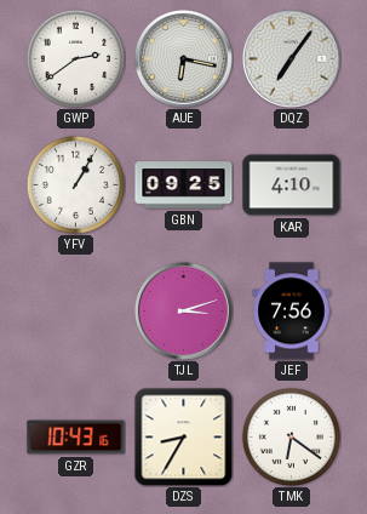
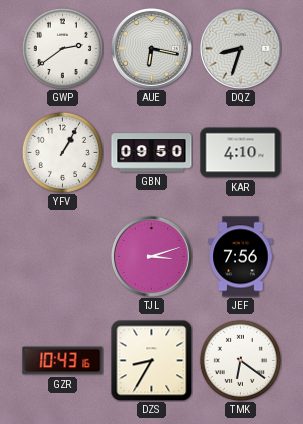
DQZ: 7:06 -> 8:33
GBN: 09:25 -> 09:50
